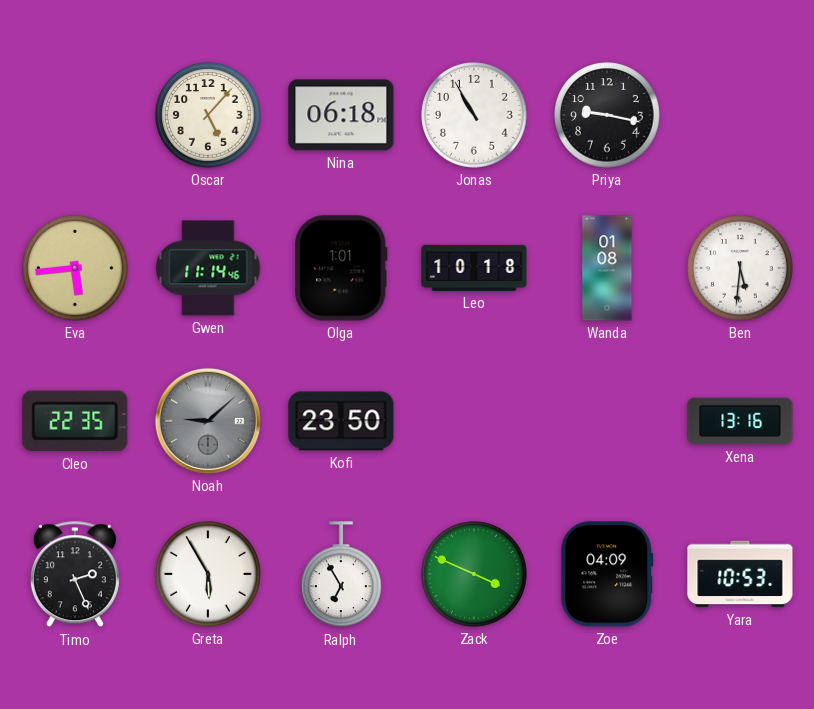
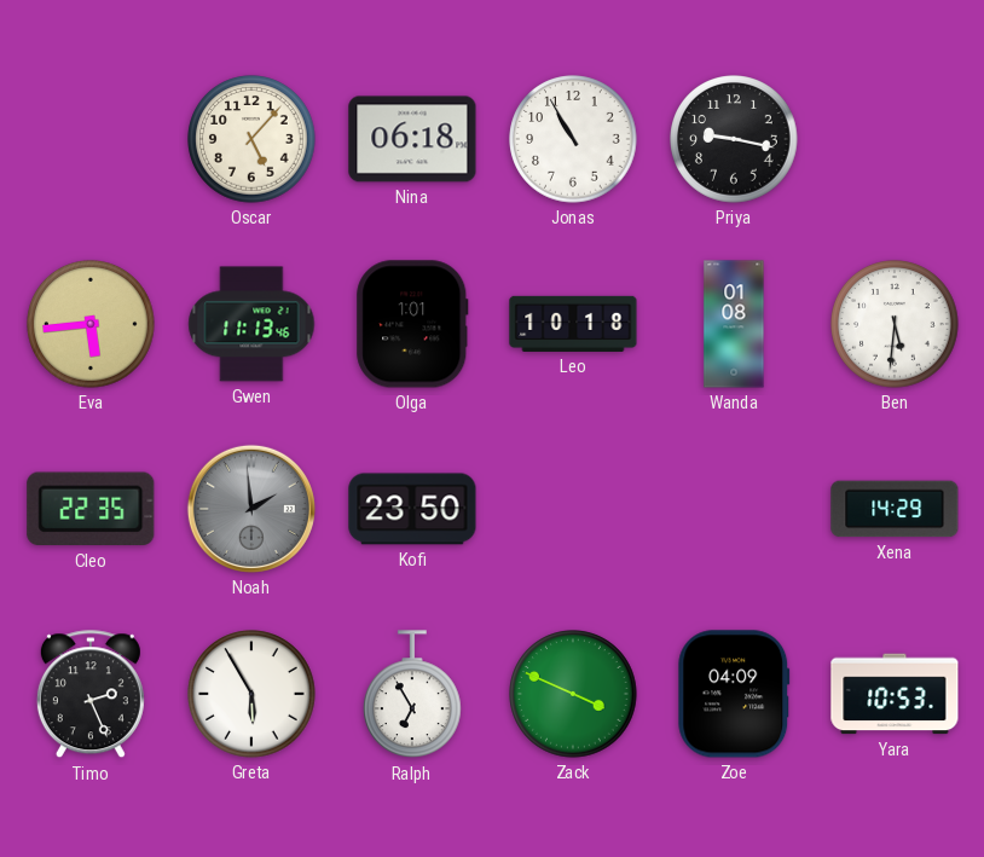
Gwen: 11:14 -> 11:13
Noah: 9:08 -> 1:59
Xena: 13:16 -> 14:29
